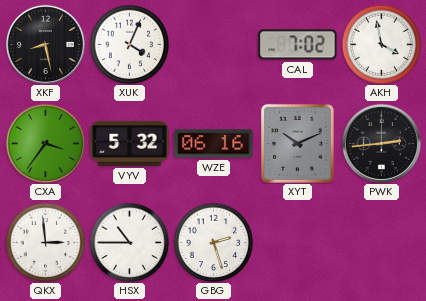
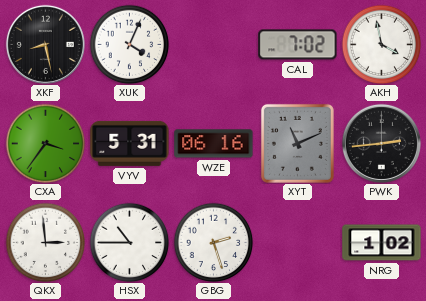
VYV: 5:32 -> 5:31
XYT: 10:11 -> 11:11
NRG: none -> 1:02
